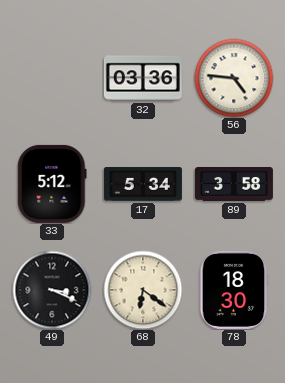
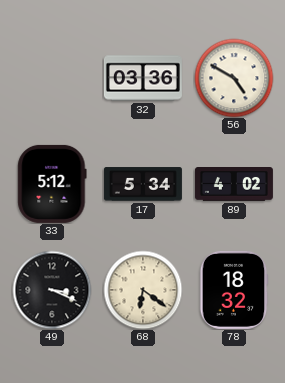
56: 4:46 -> 4:50
89: 3:58 -> 4:02
78: 18:30 -> 18:32
